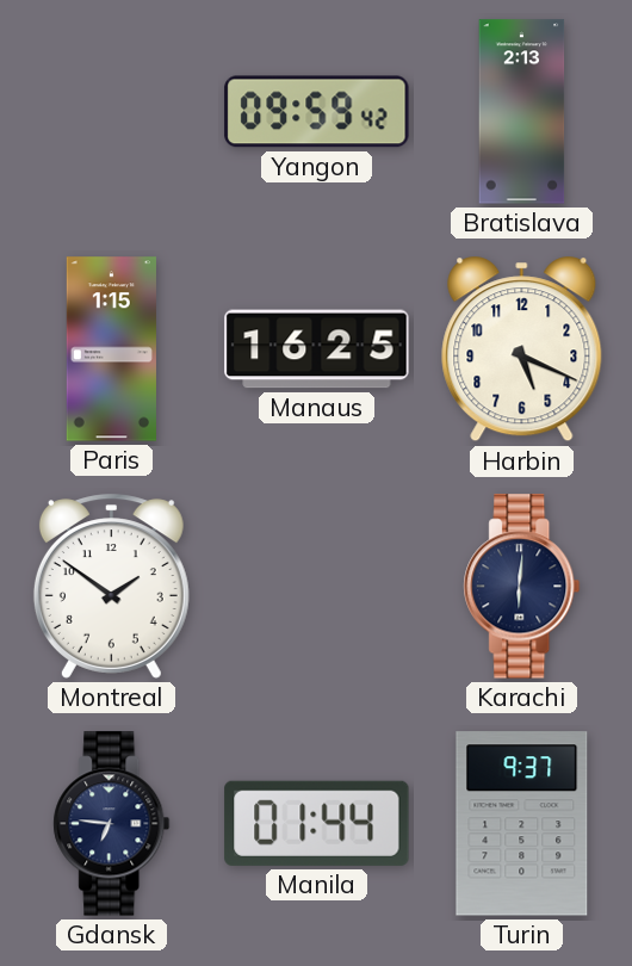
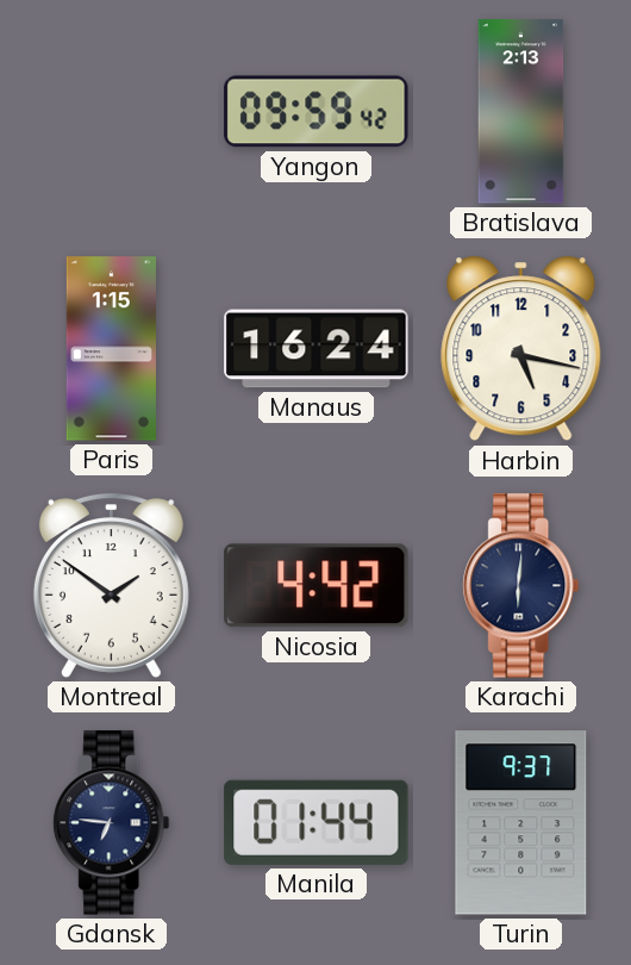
Manaus: 16:25 -> 16:24
Harbin: 5:19 -> 5:17
Nicosia: none -> 4:42
